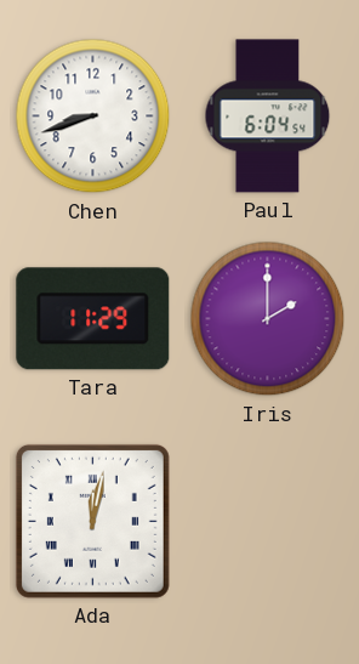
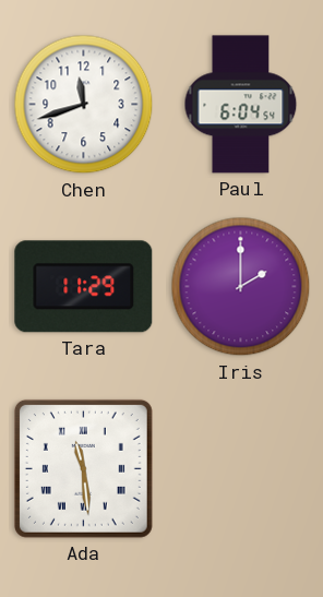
Chen: 8:42 -> 11:42
Ada: 12:02 -> 11:29
